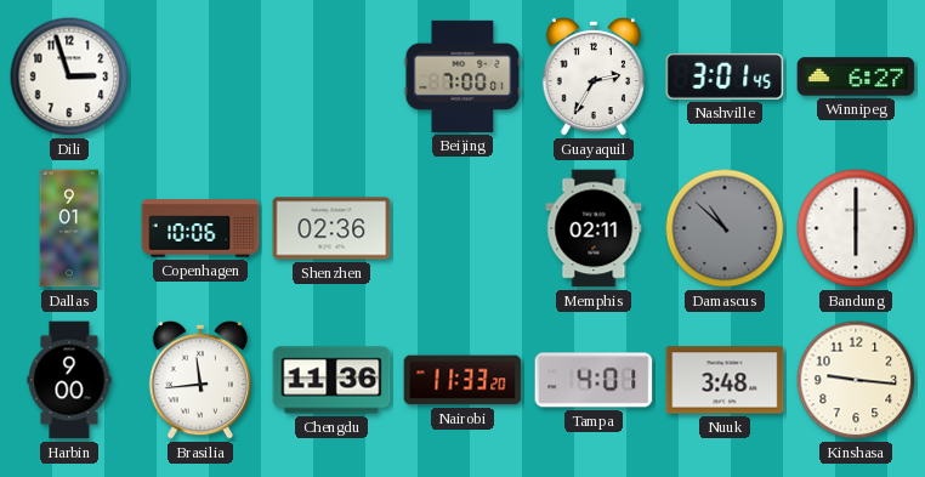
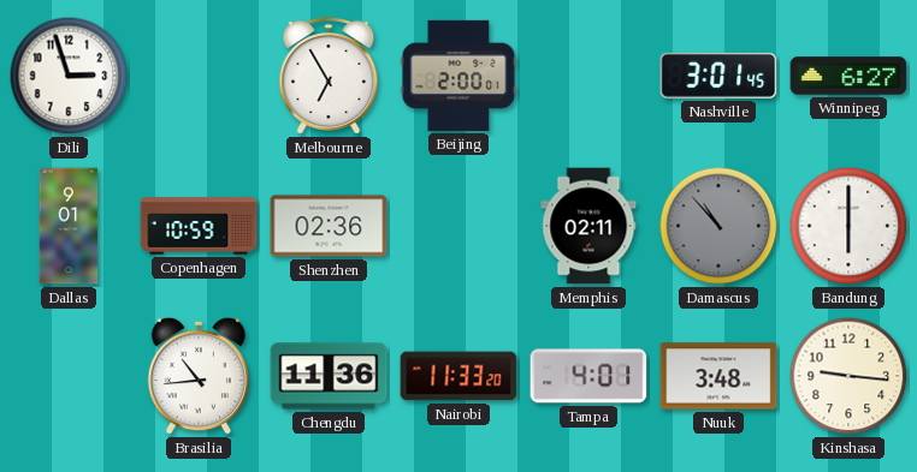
Melbourne: none -> 6:55
Beijing: 7:00 -> 2:00
Guayaquil: 2:35 -> none
Copenhagen: 10:06 -> 10:59
Damascus: 10:52 -> 10:53
Harbin: 9:00 -> none
Brasilia: 11:44 -> 10:44
